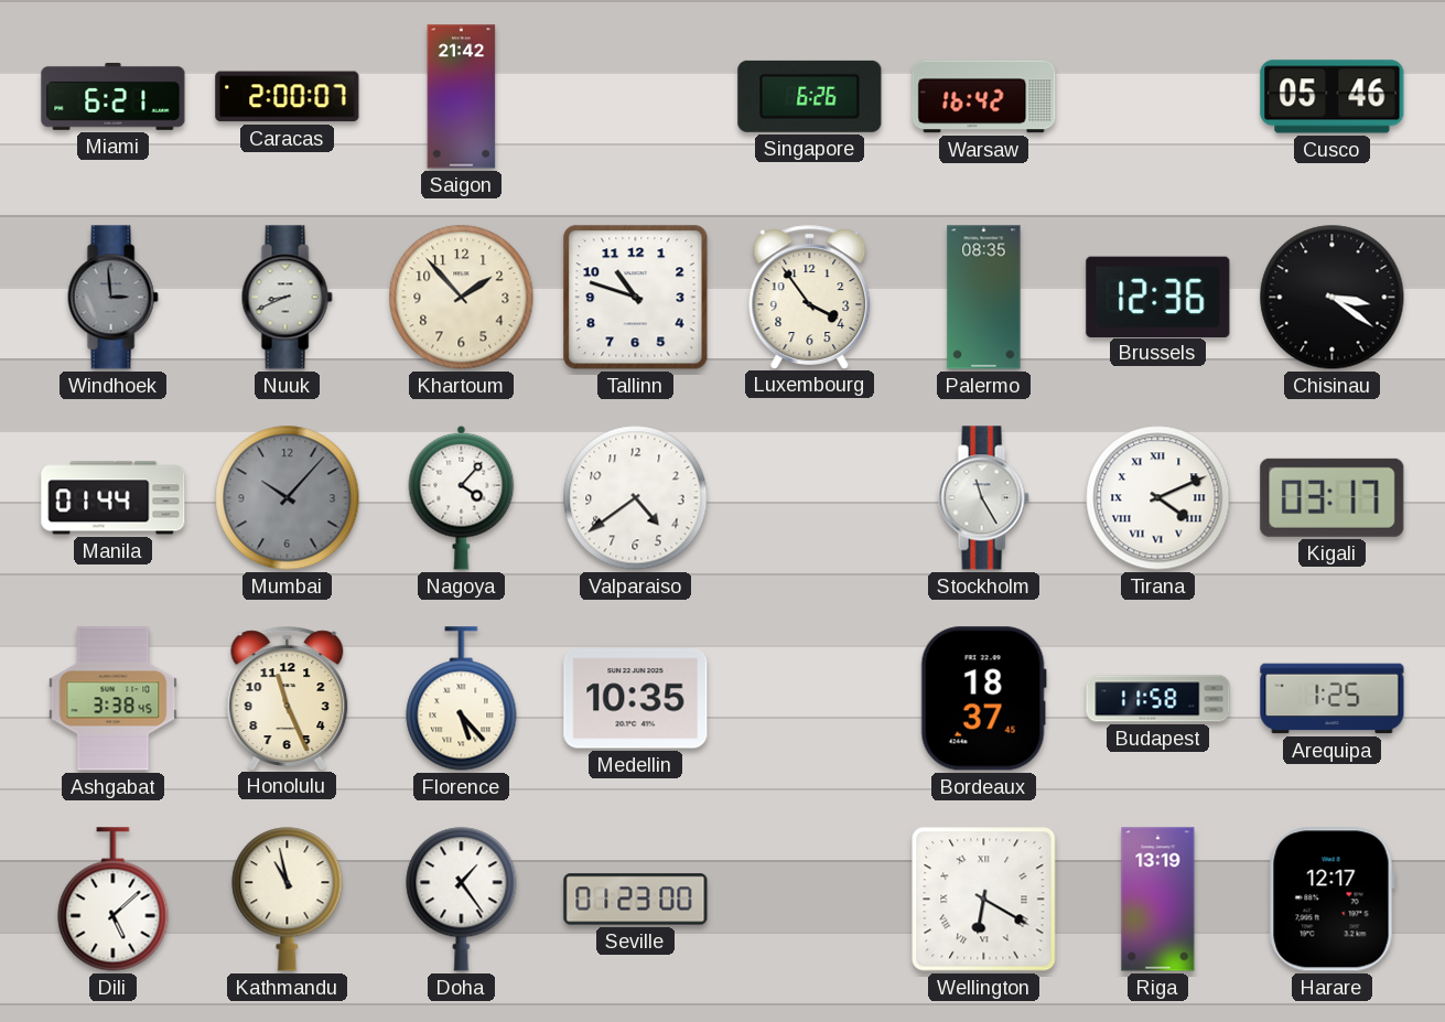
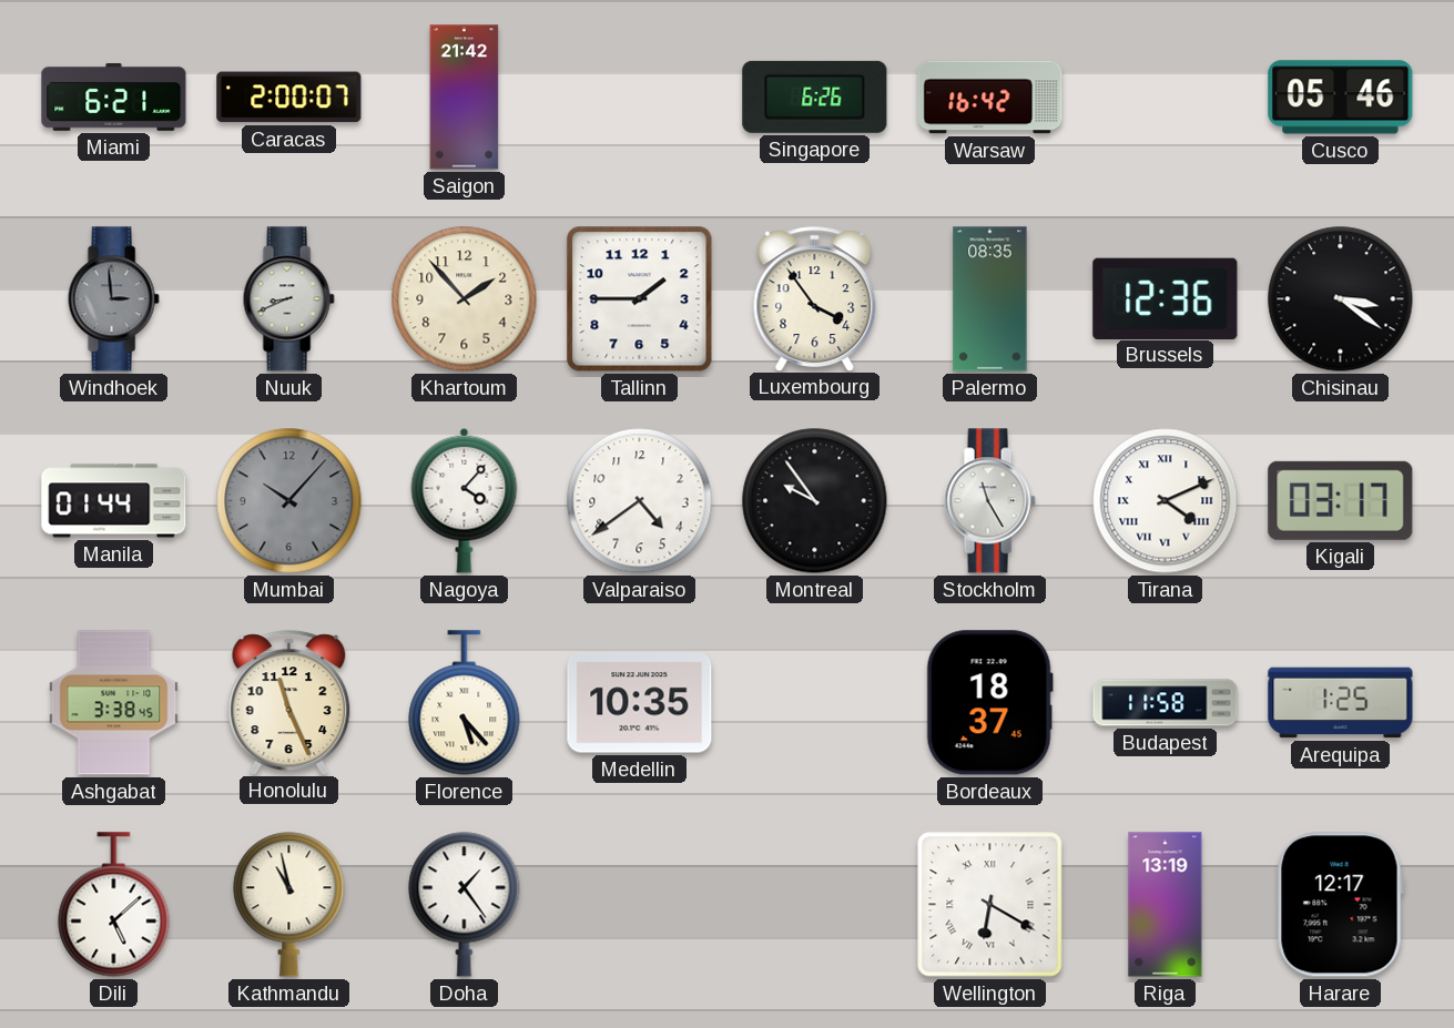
Tallinn: 10:48 -> 1:45
Montreal: none -> 9:54
Seville: 01:23 -> none
